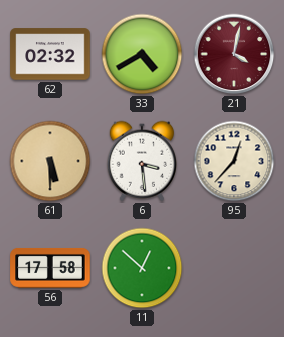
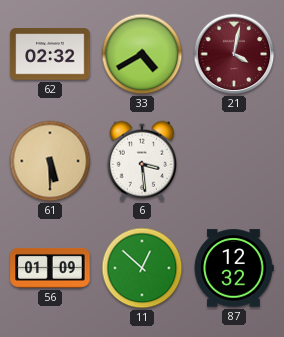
95: 12:37 -> none
56: 17:58 -> 01:09
87: none -> 12:32
